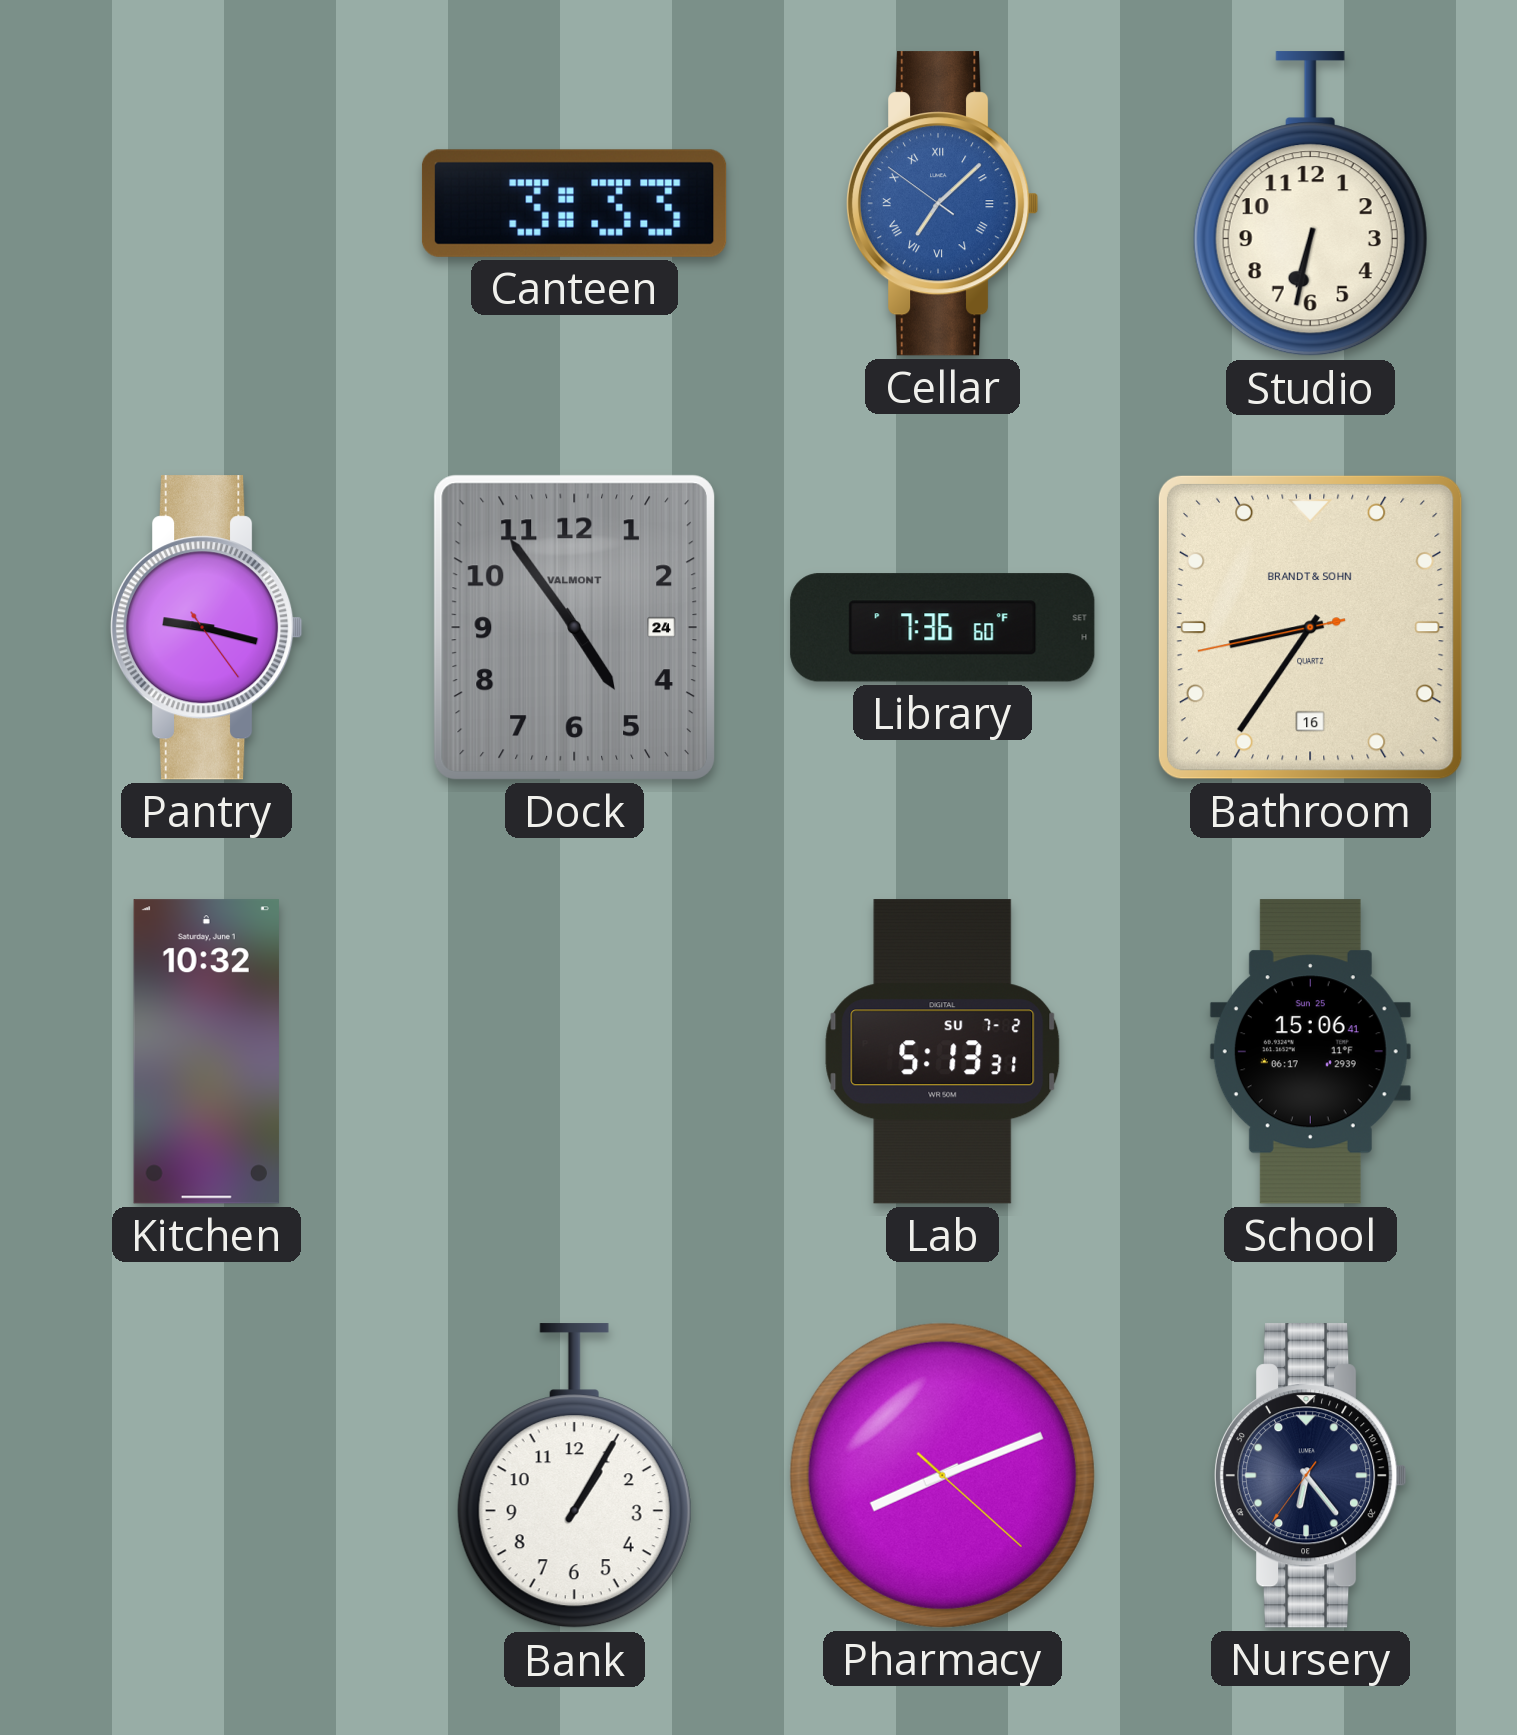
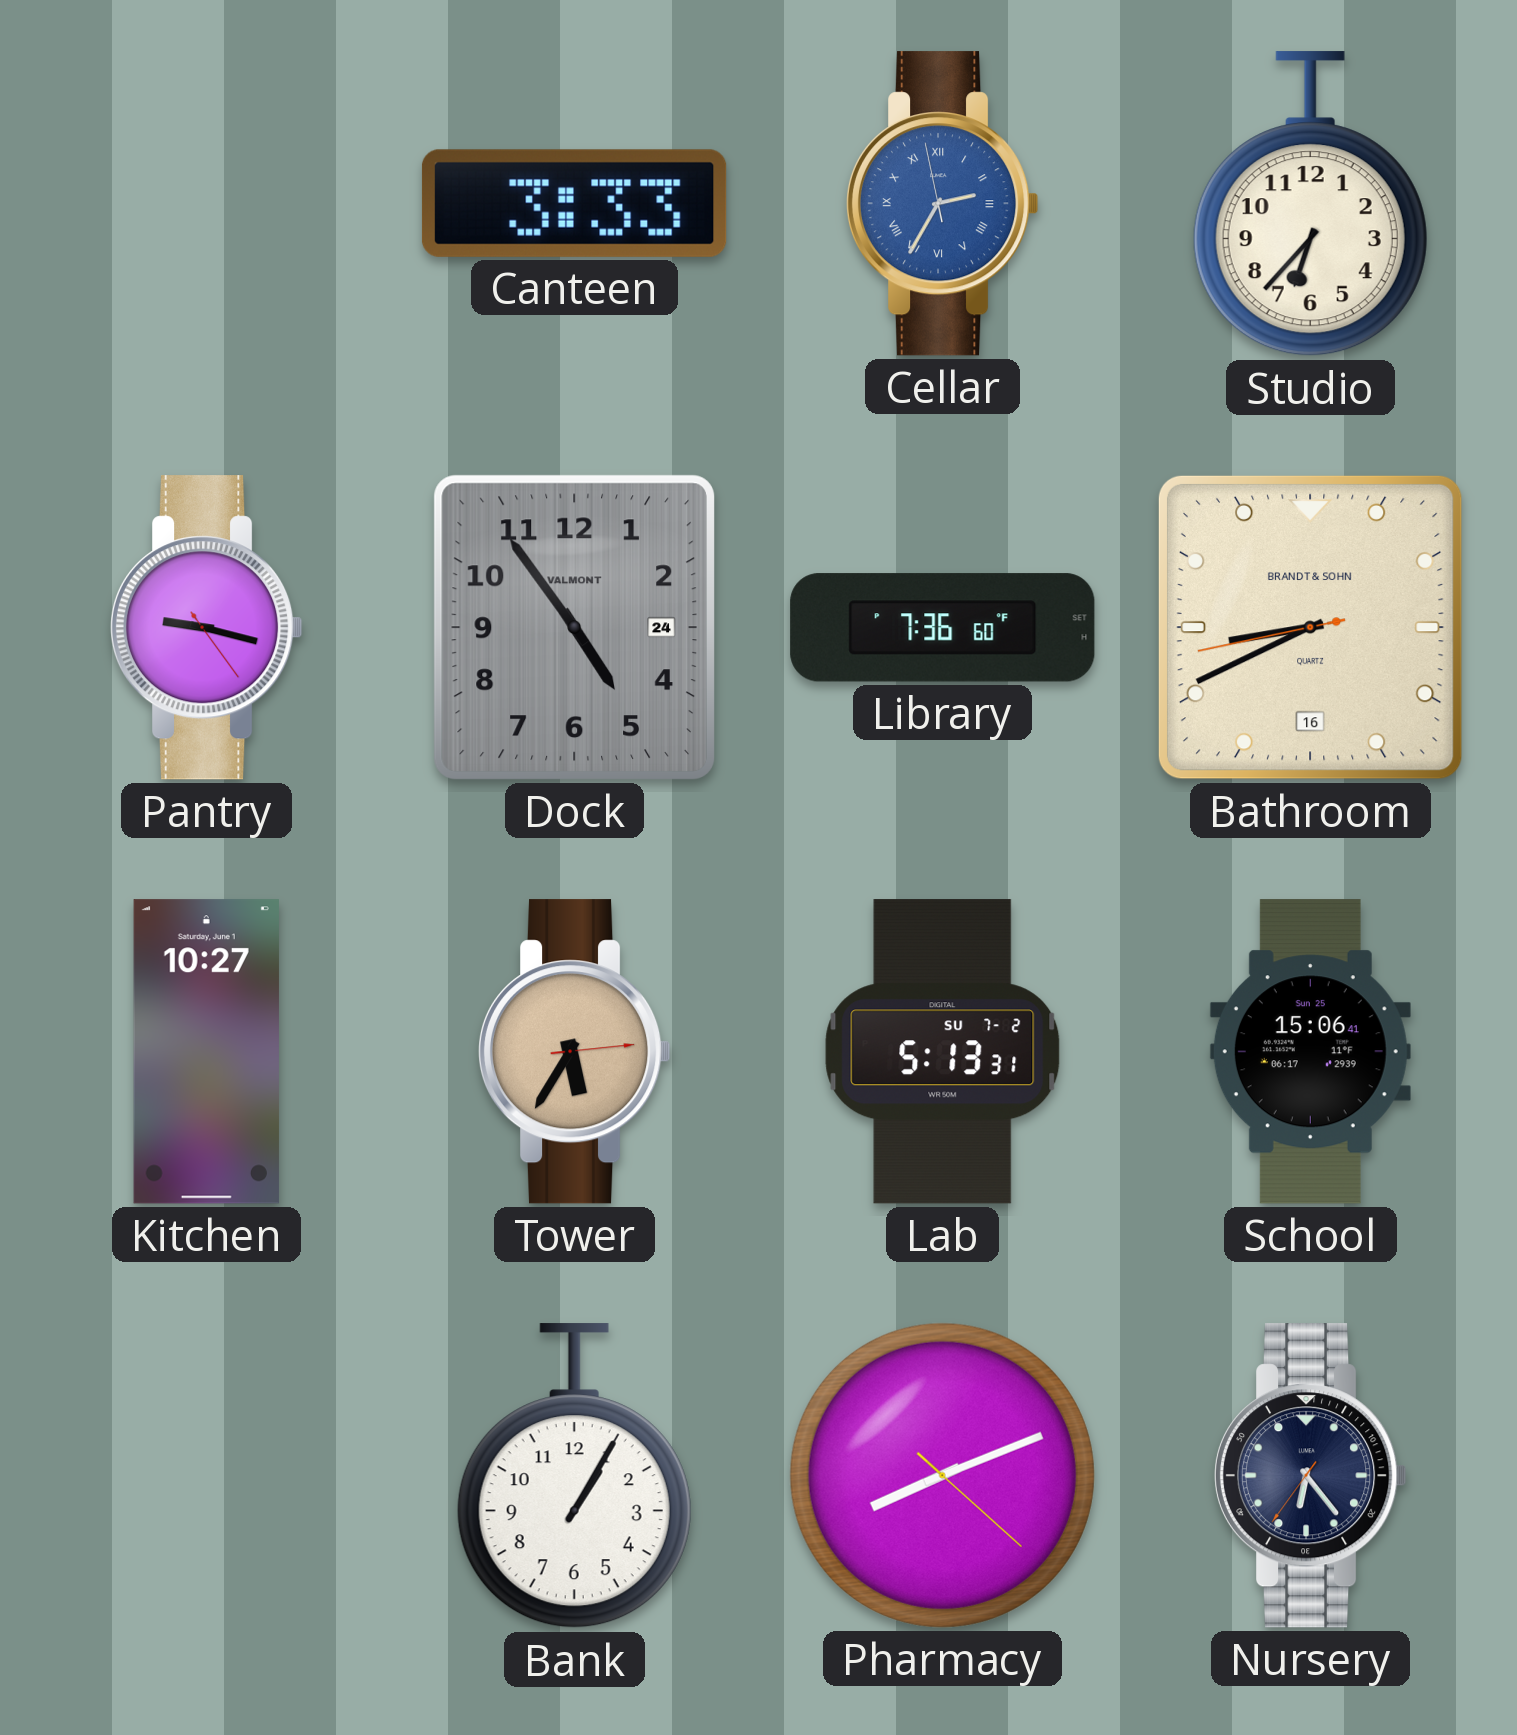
Cellar: 7:07 -> 2:34
Studio: 6:32 -> 6:37
Bathroom: 8:35 -> 8:40
Kitchen: 10:32 -> 10:27
Tower: none -> 5:35
